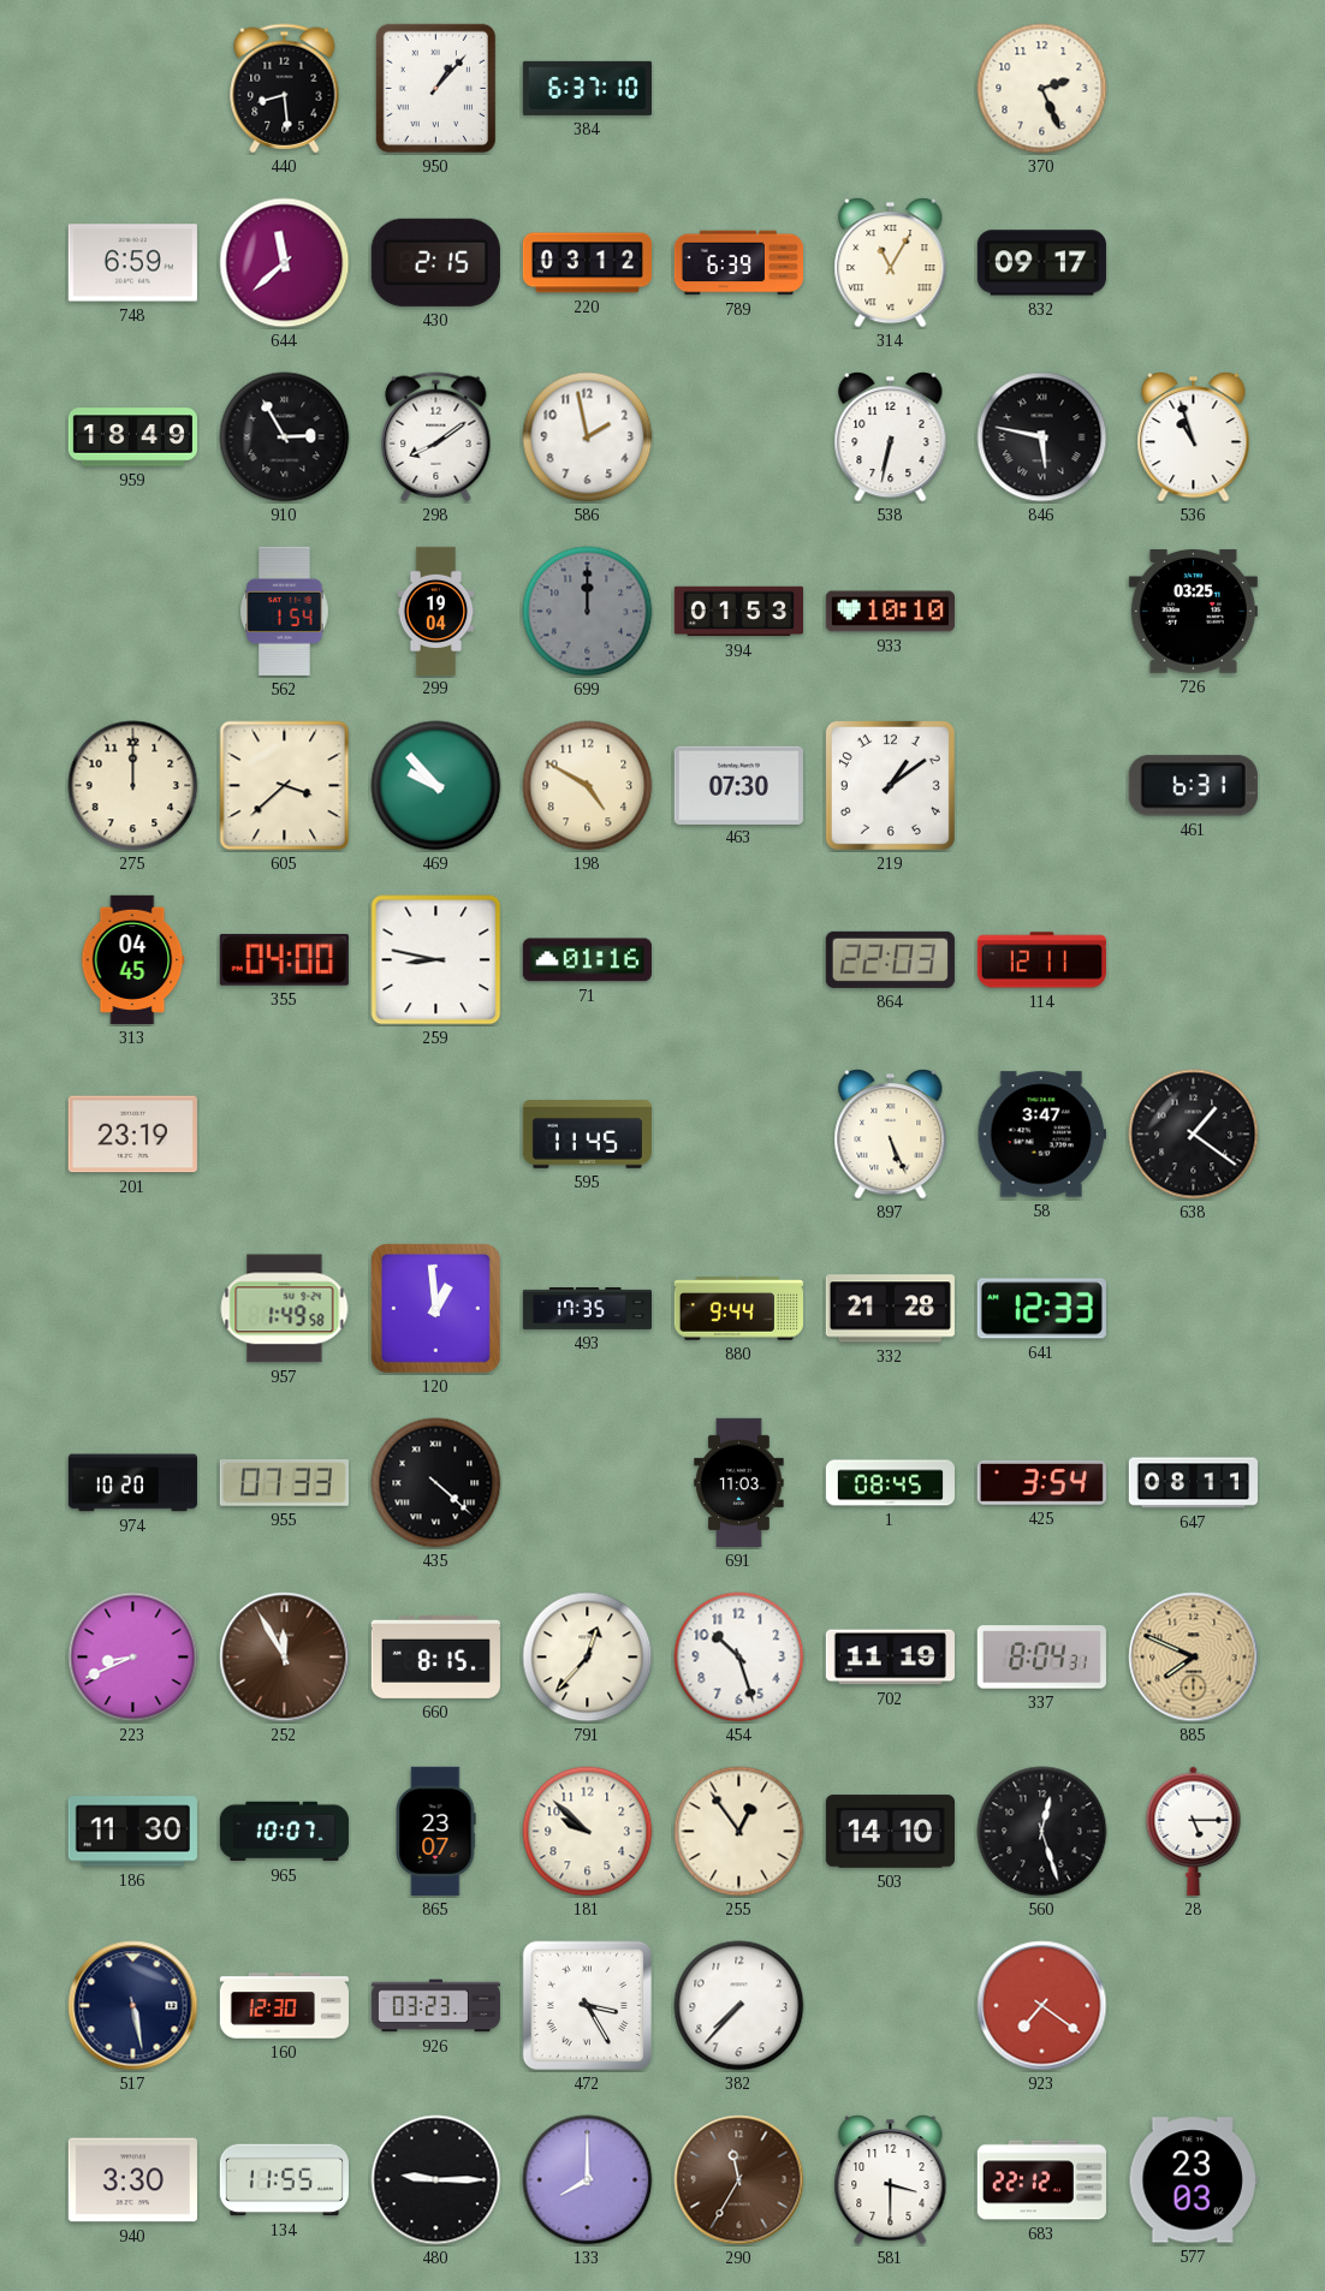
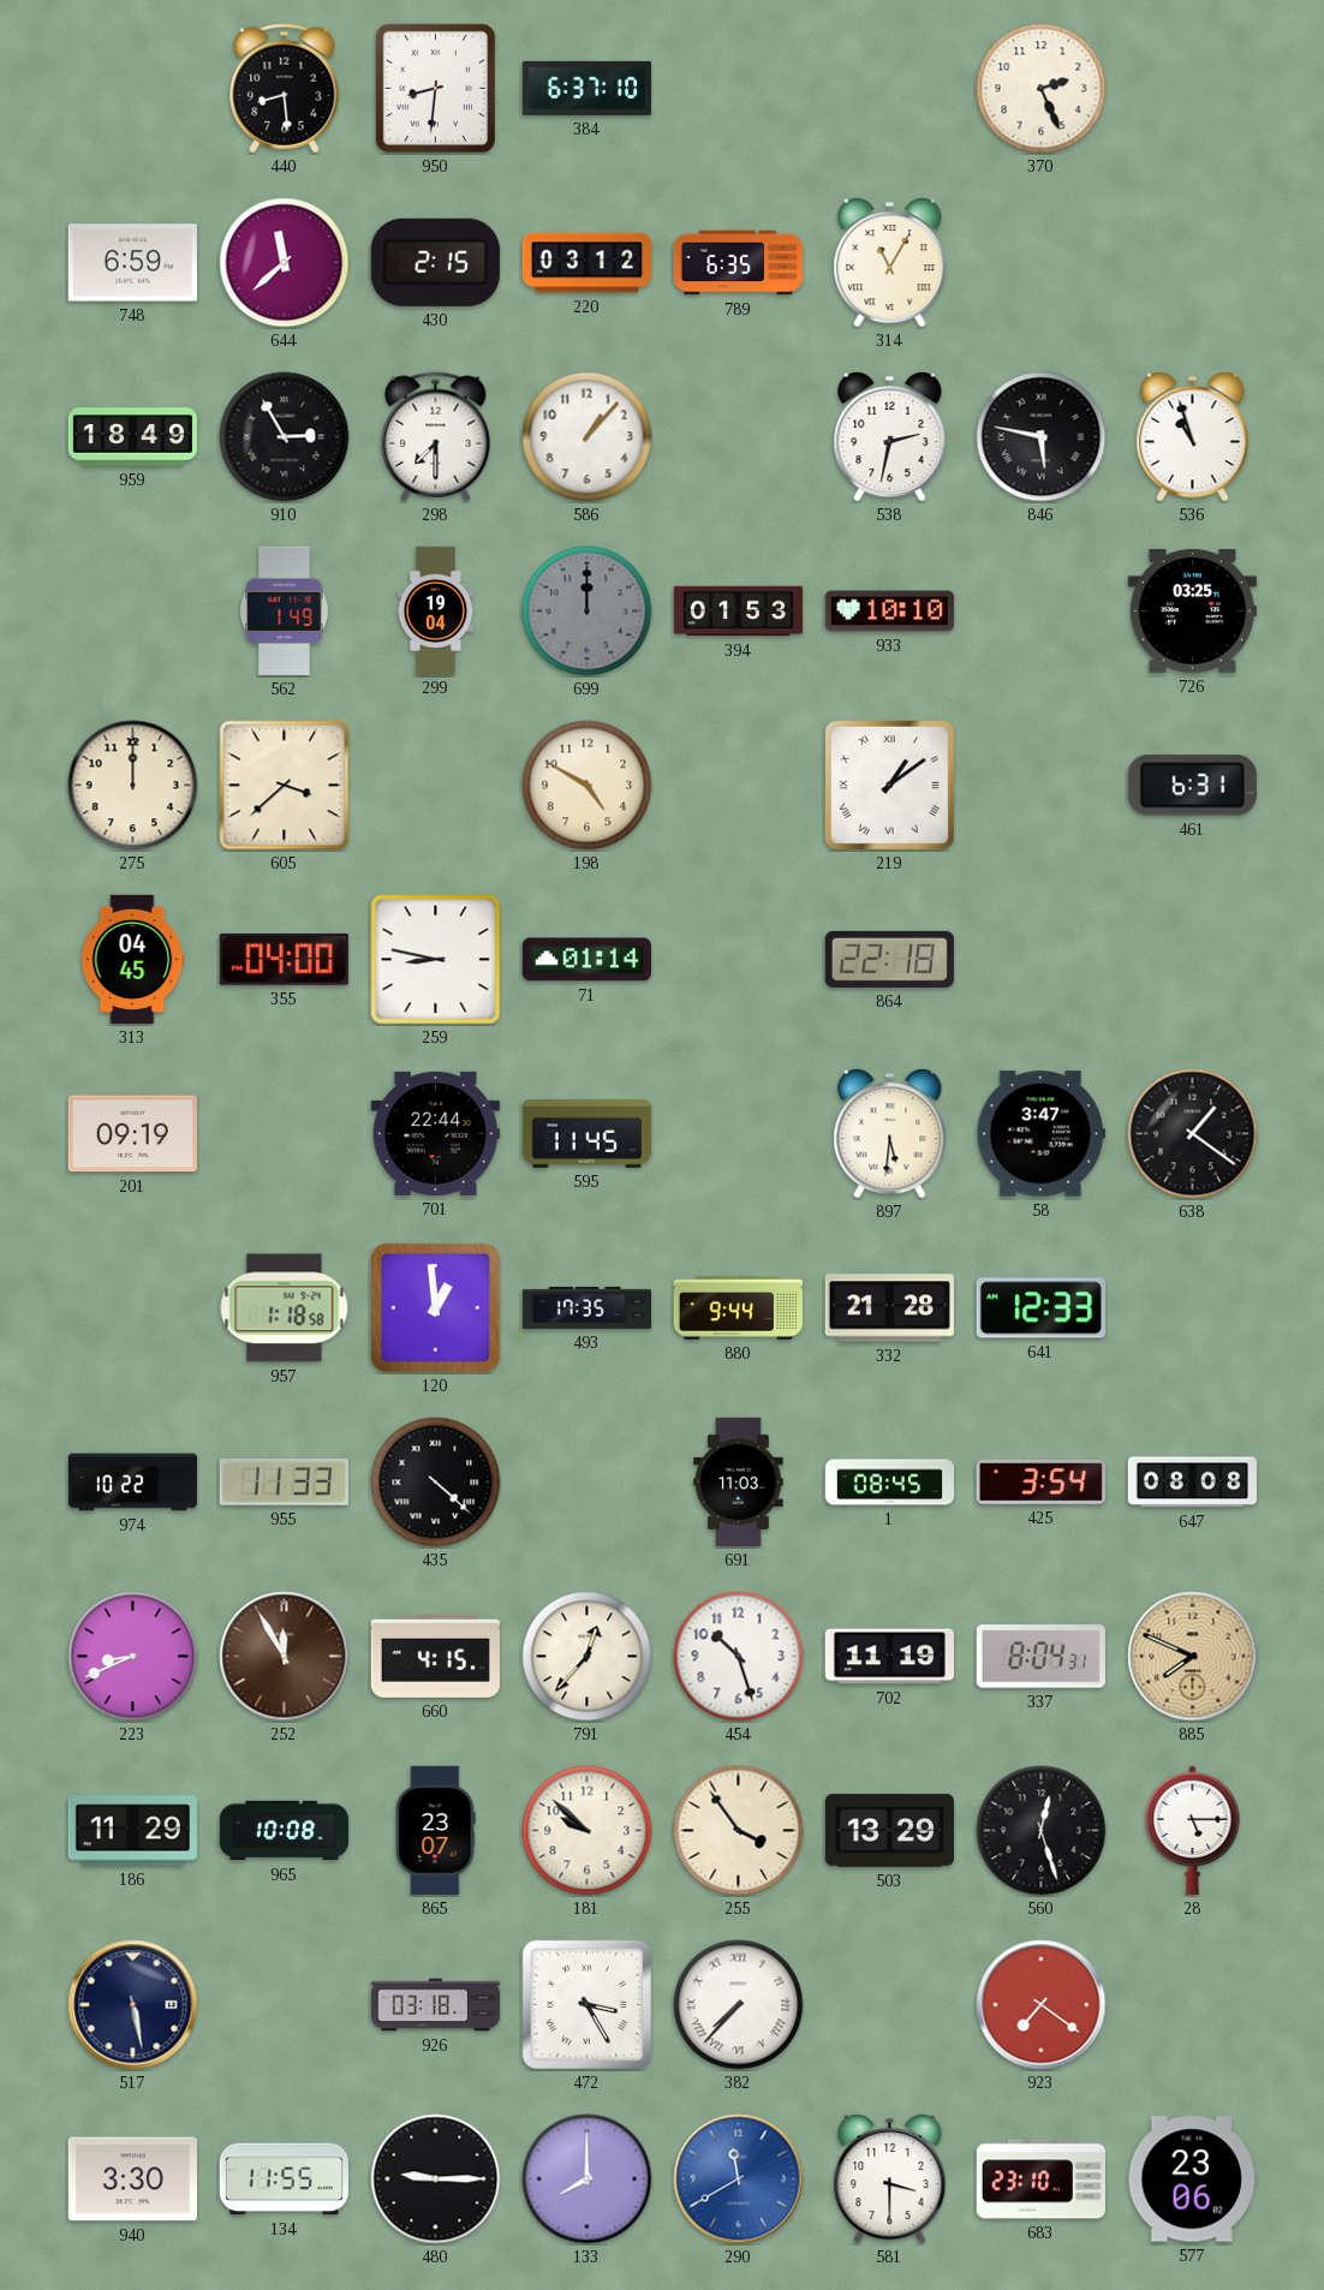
950: 1:07 -> 8:31
789: 6:39 -> 6:35
832: 09:17 -> none
298: 8:09 -> 7:30
586: 1:58 -> 1:07
538: 6:32 -> 2:32
562: 1:54 -> 1:49
469: 9:53 -> none
463: 07:30 -> none
219 numerals: Arabic -> Roman
71: 01:16 -> 01:14
864: 22:03 -> 22:18
114: 12:11 -> none
201: 23:19 -> 09:19
701: none -> 22:44
897: 5:26 -> 5:31
957: 1:49 -> 1:18
974: 10:20 -> 10:22
955: 07:33 -> 11:33
647: 08:11 -> 08:08
660: 8:15 -> 4:15
186: 11:30 -> 11:29
965: 10:07 -> 10:08
255: 12:54 -> 3:54
503: 14:10 -> 13:29
160: 12:30 -> none
926: 03:23 -> 03:18
382 numerals: Arabic -> Roman
290: 11:35 -> 11:40
290 dial: brown -> blue
683: 22:12 -> 23:10
577: 23:03 -> 23:06
